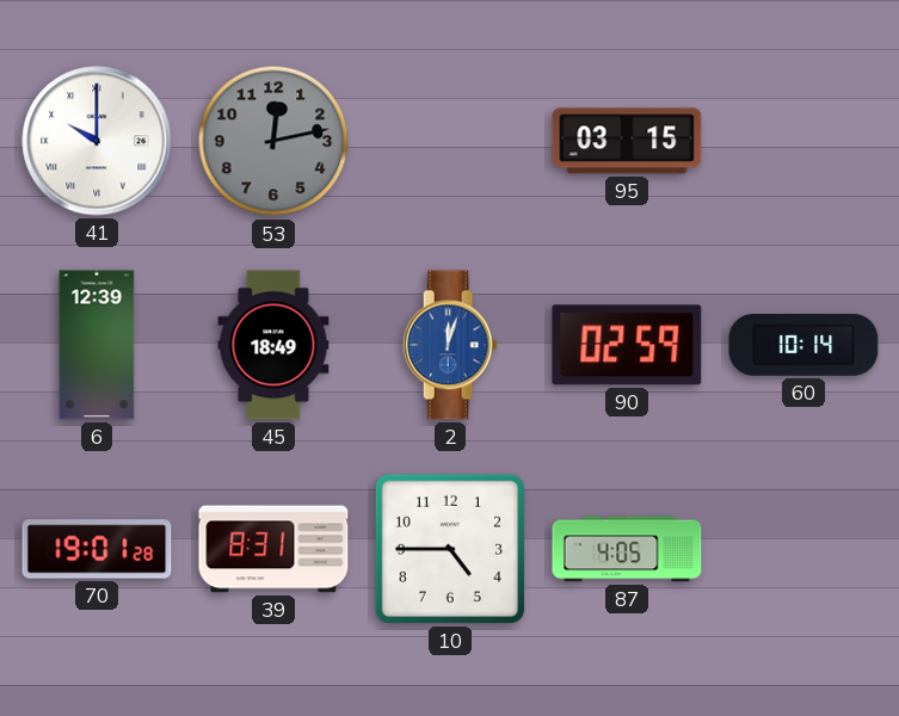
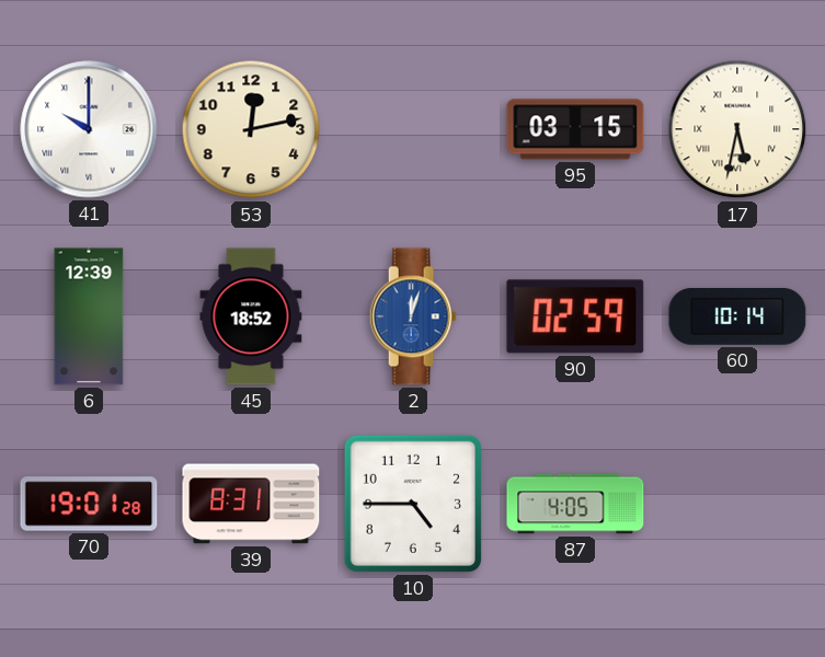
53 dial: grey -> cream
17: none -> 5:32
45: 18:49 -> 18:52
